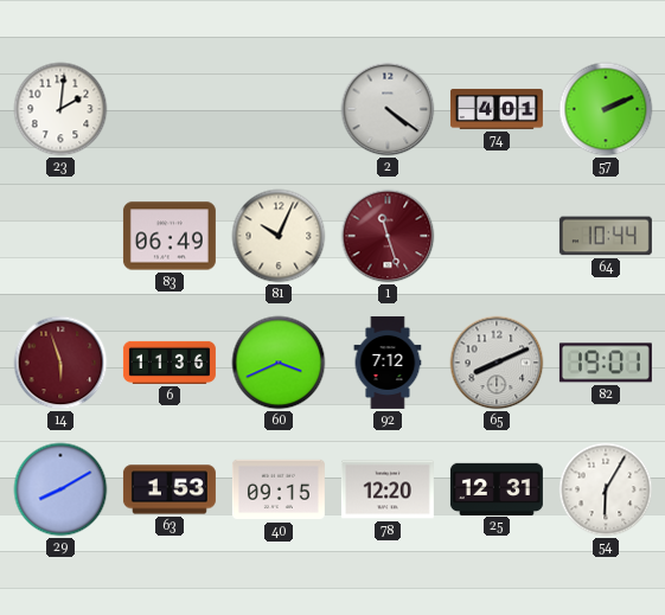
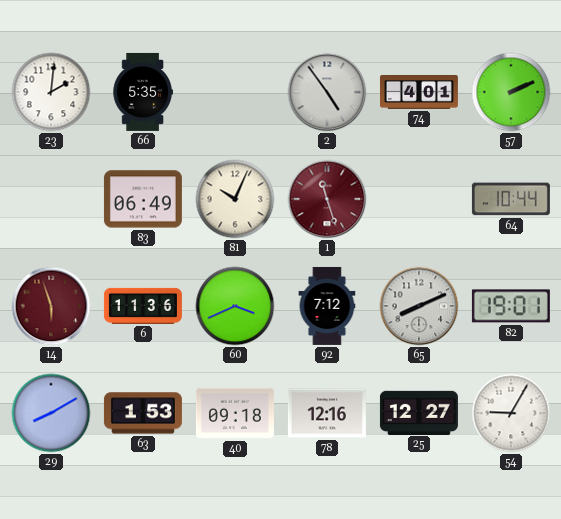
66: none -> 5:35
2: 4:21 -> 4:54
40: 09:15 -> 09:18
78: 12:20 -> 12:16
25: 12:31 -> 12:27
54: 6:05 -> 9:05
